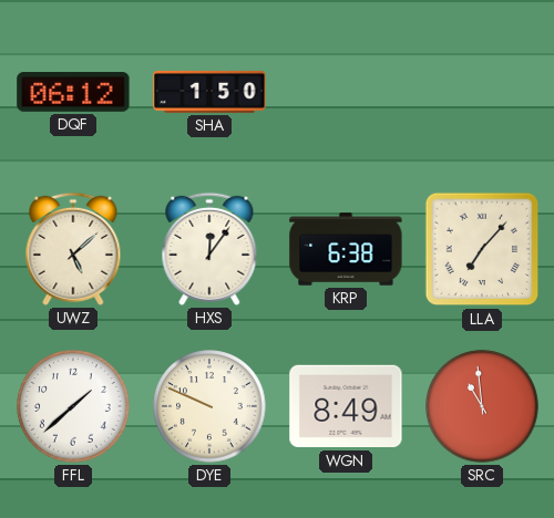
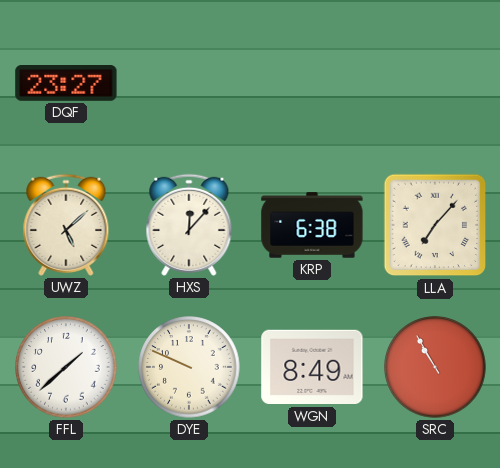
DQF: 06:12 -> 23:27
SHA: 1:50 -> none
HXS: 12:06 -> 12:07
SRC: 10:59 -> 10:55
